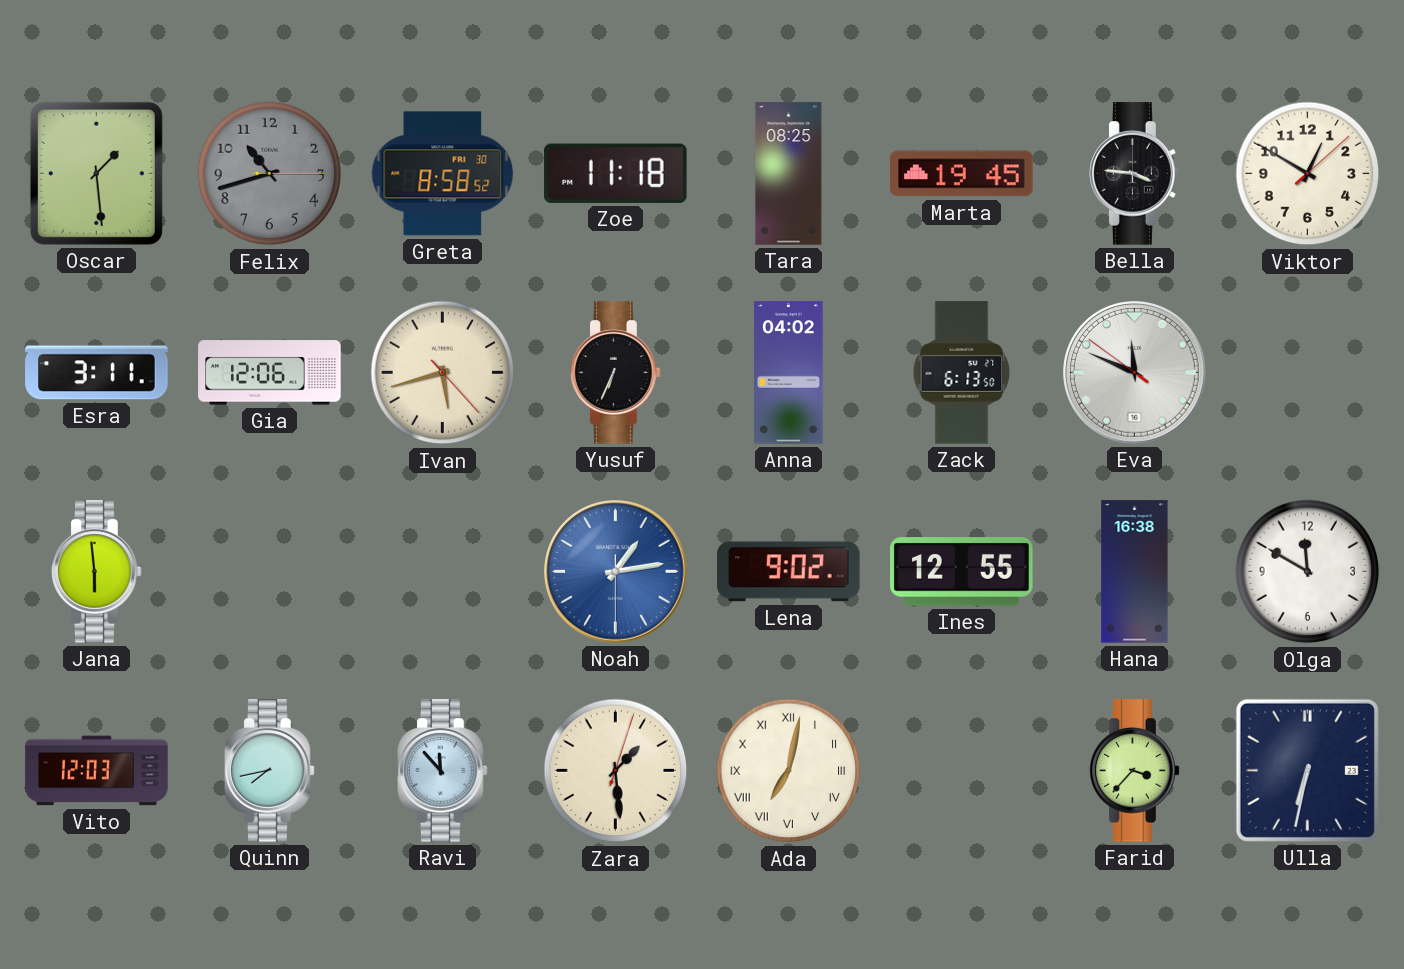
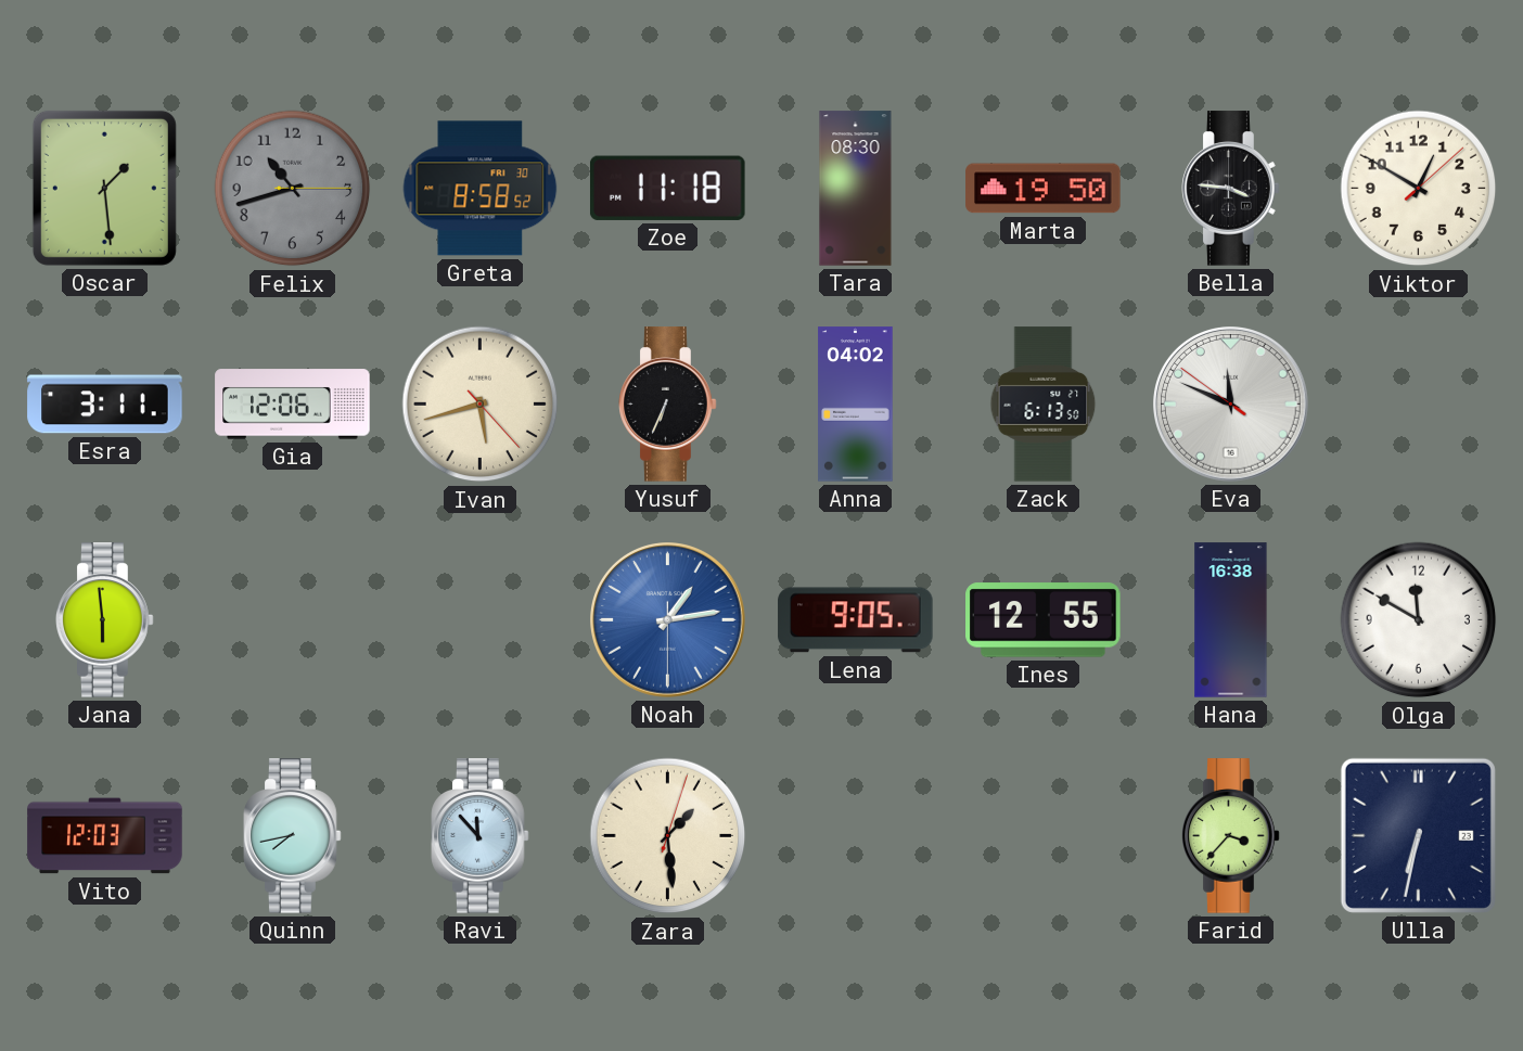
Tara: 08:25 -> 08:30
Marta: 19:45 -> 19:50
Lena: 9:02 -> 9:05
Ada: 7:02 -> none
